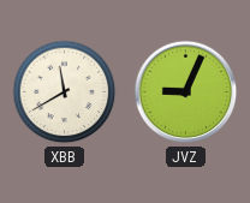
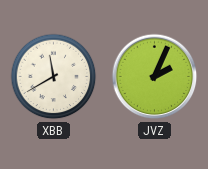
JVZ: 9:04 -> 2:04
